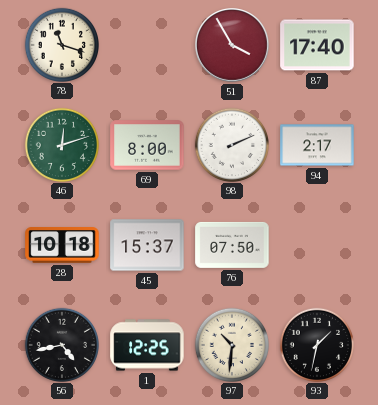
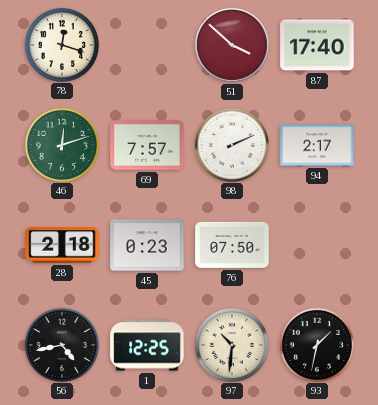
78: 11:18 -> 12:18
51: 3:55 -> 3:52
69: 8:00 -> 7:57
28: 10:18 -> 2:18
45: 15:37 -> 0:23
